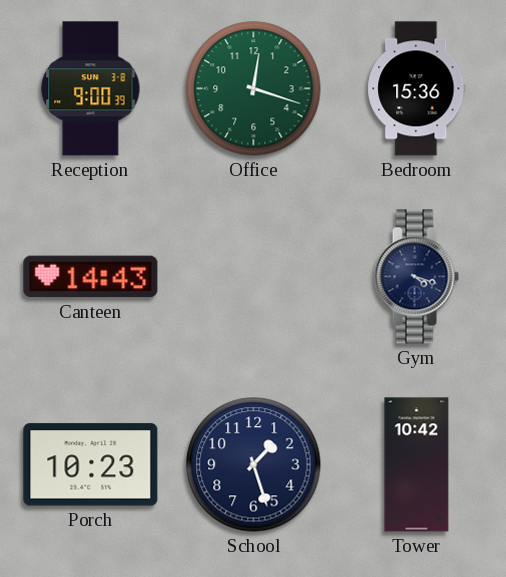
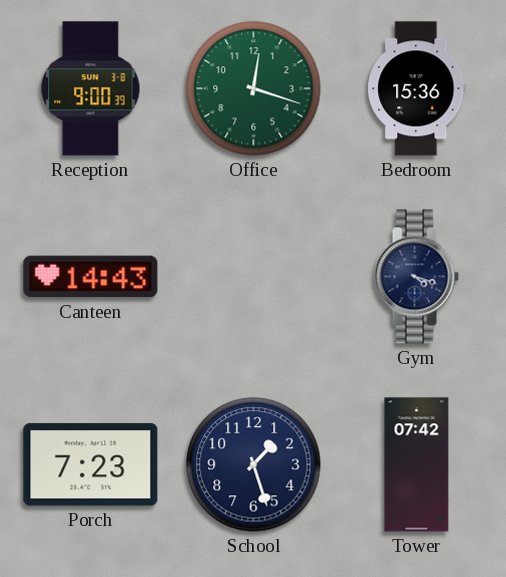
Porch: 10:23 -> 7:23
Tower: 10:42 -> 07:42
